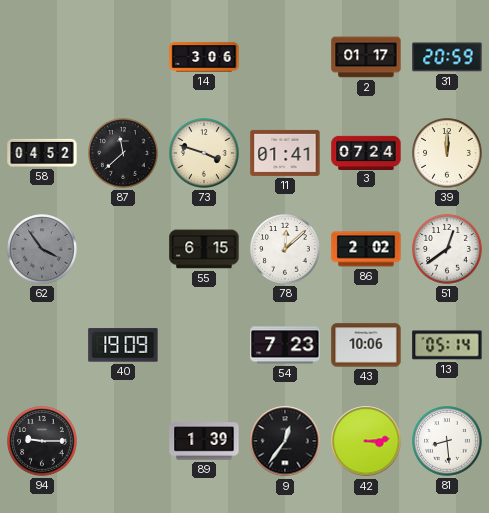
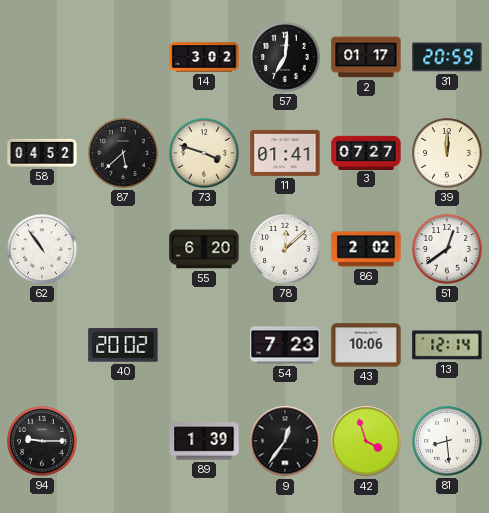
14: 3:06 -> 3:02
57: none -> 7:01
87: 11:38 -> 5:38
3: 07:24 -> 07:27
62: 3:54 -> 10:54
62 dial: grey -> white
55: 6:15 -> 6:20
40: 19:09 -> 20:02
13: 05:14 -> 12:14
42: 3:14 -> 3:57
